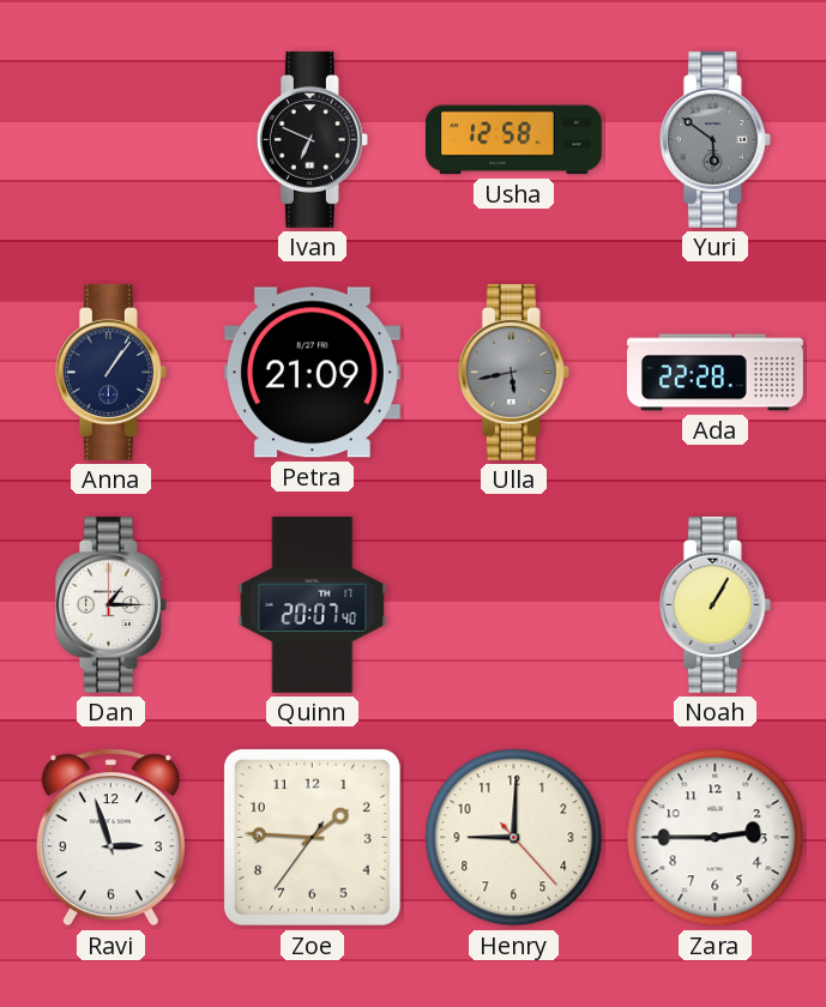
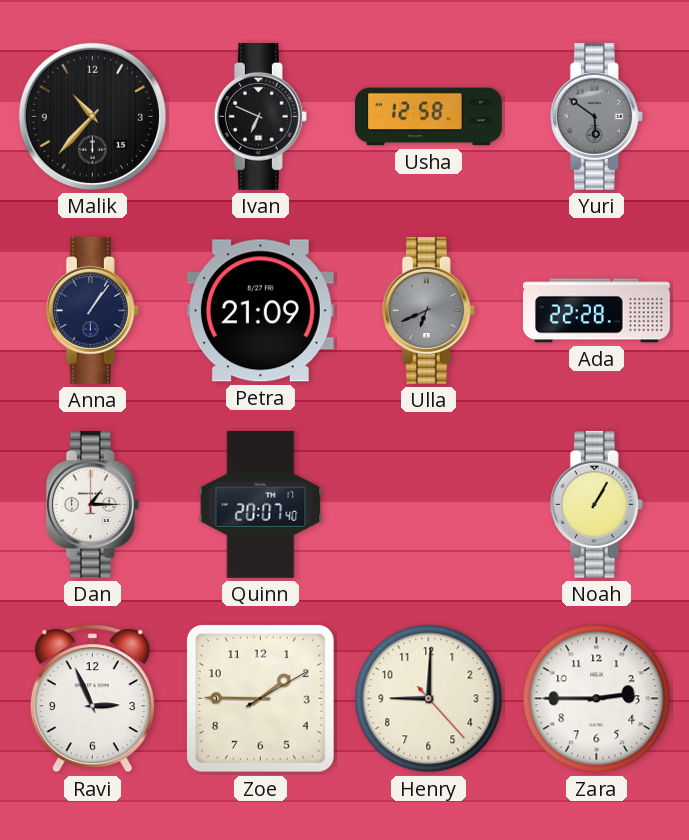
Malik: none -> 10:37
Ulla: 5:43 -> 6:41
Ravi: 2:57 -> 2:56
Zoe: 1:45:36 -> 1:45:10
